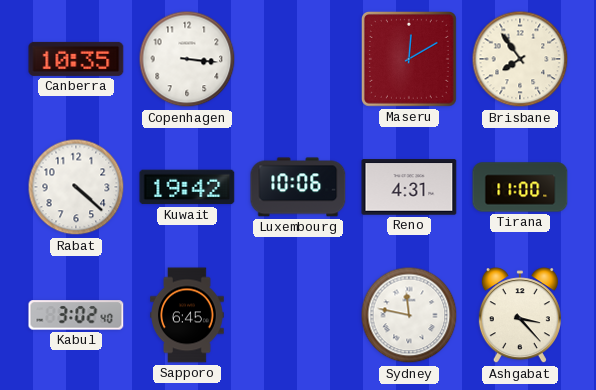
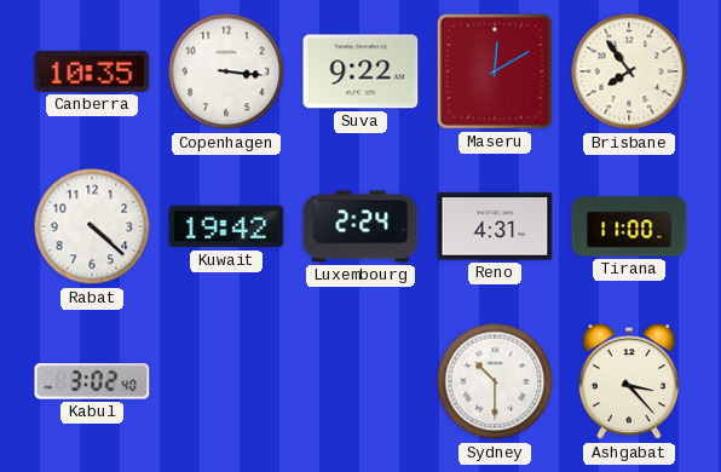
Suva: none -> 9:22
Luxembourg: 10:06 -> 2:24
Sapporo: 6:45 -> none
Sydney: 11:47 -> 10:30
